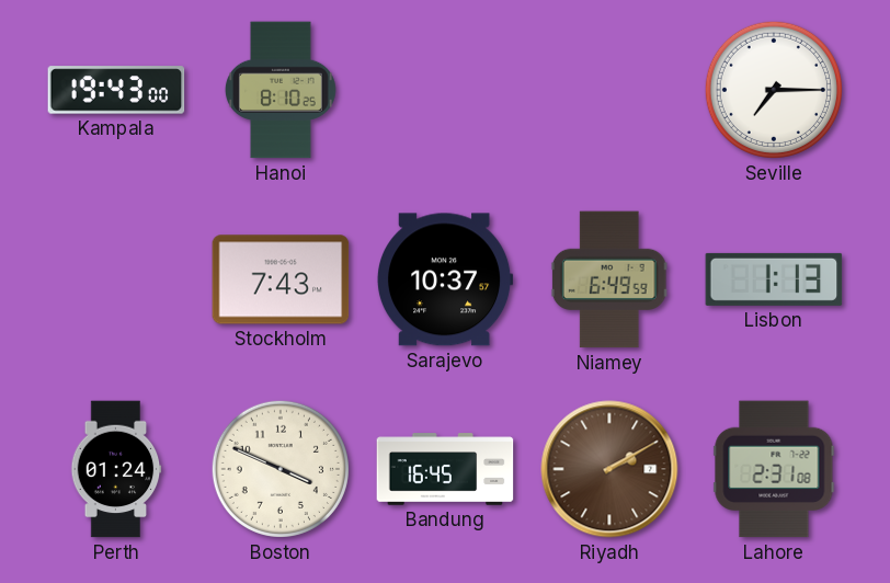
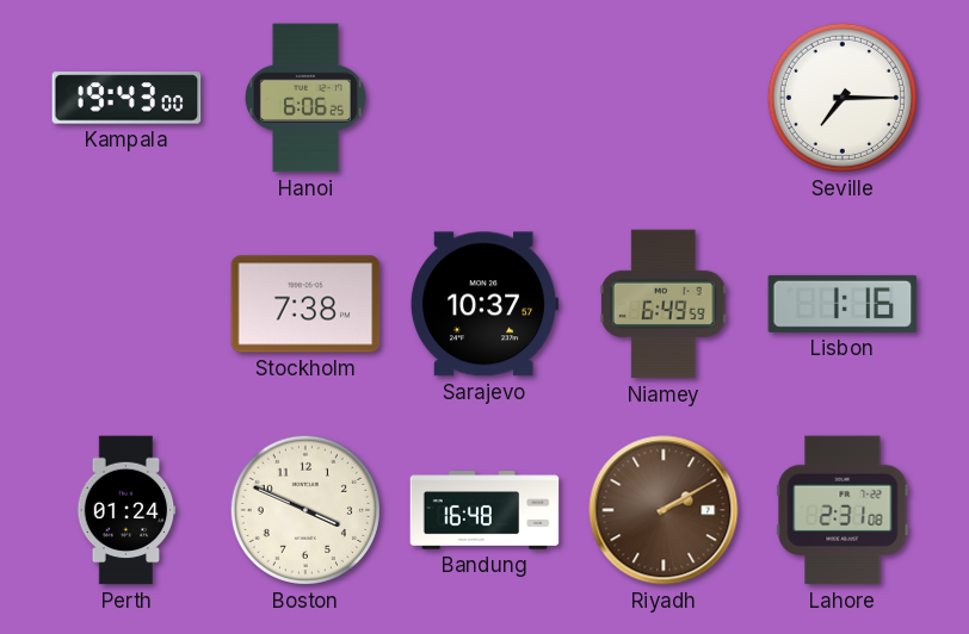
Hanoi: 8:10 -> 6:06
Stockholm: 7:43 -> 7:38
Lisbon: 1:13 -> 1:16
Bandung: 16:45 -> 16:48
